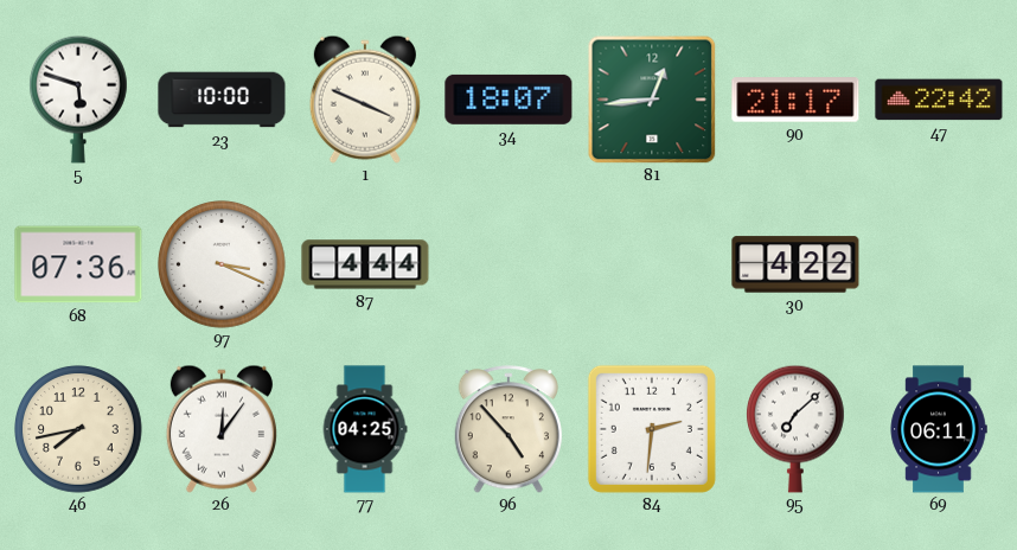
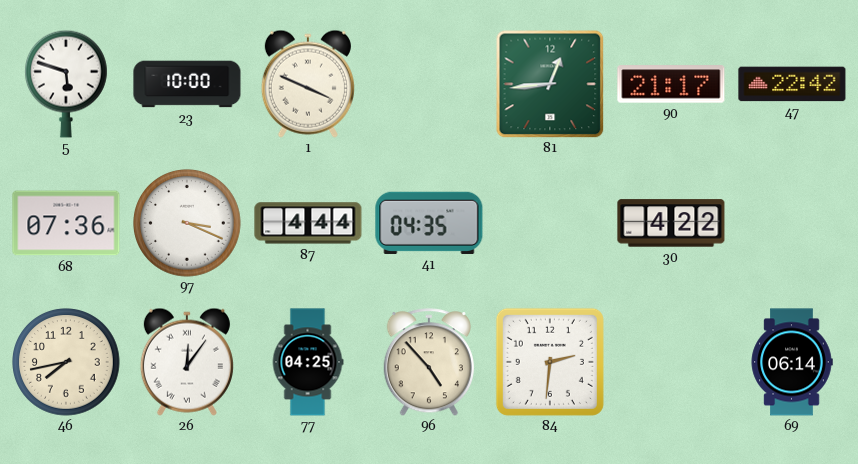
34: 18:07 -> none
41: none -> 04:35
95: 7:08 -> none
69: 06:11 -> 06:14
